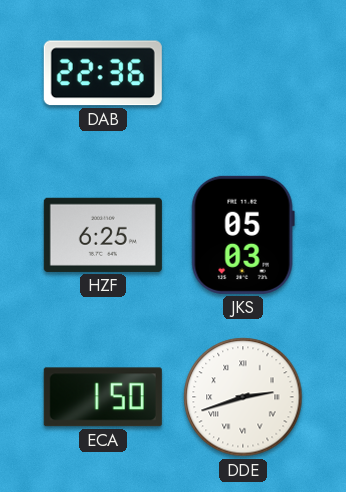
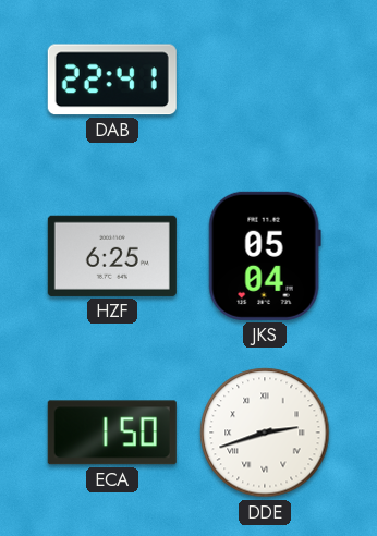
DAB: 22:36 -> 22:41
JKS: 05:03 -> 05:04
